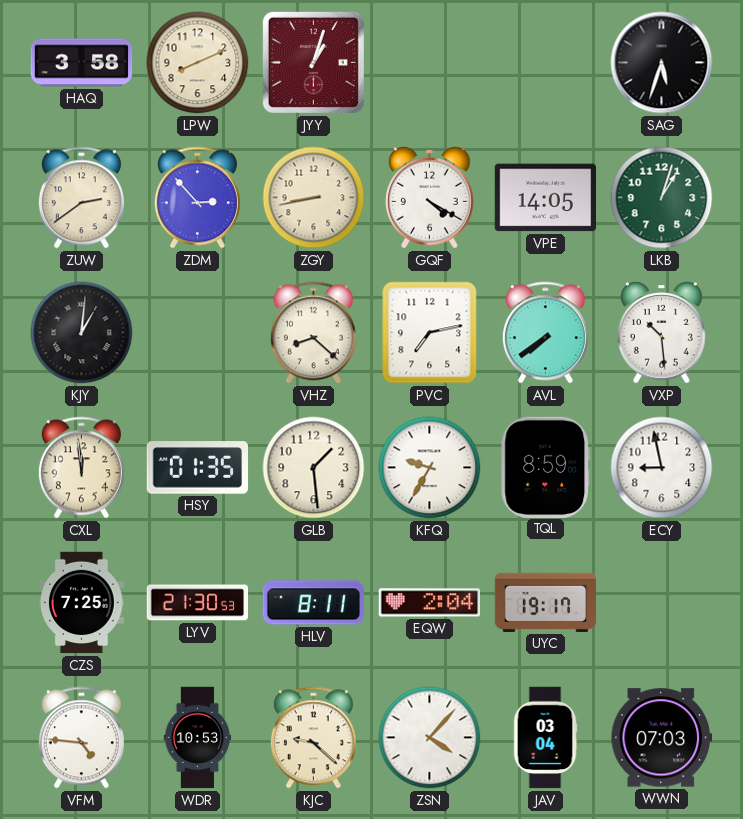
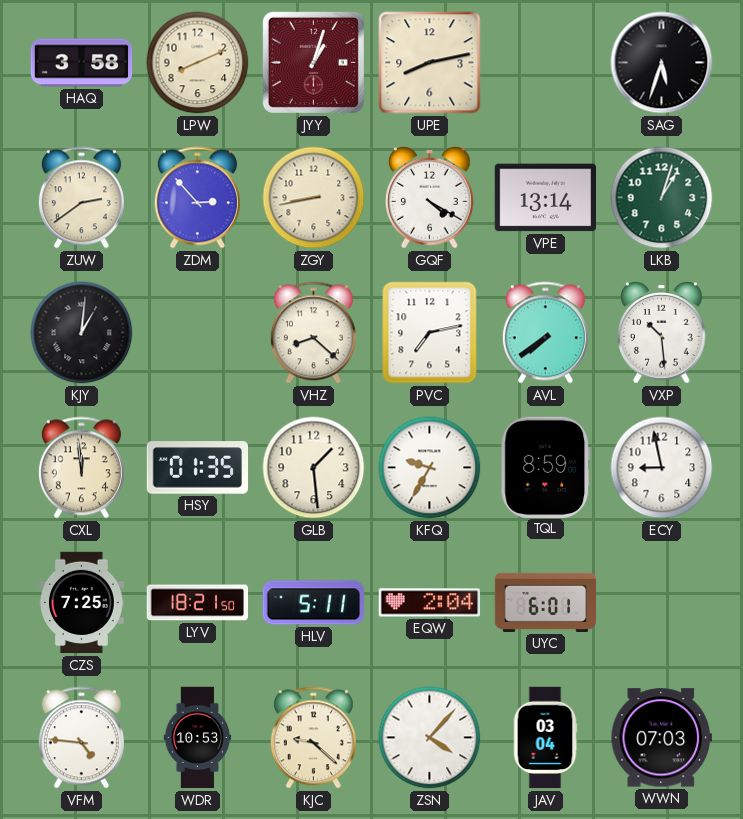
UPE: none -> 8:13
VPE: 14:05 -> 13:14
LYV: 21:30 -> 18:21
HLV: 8:11 -> 5:11
UYC: 19:17 -> 6:01
